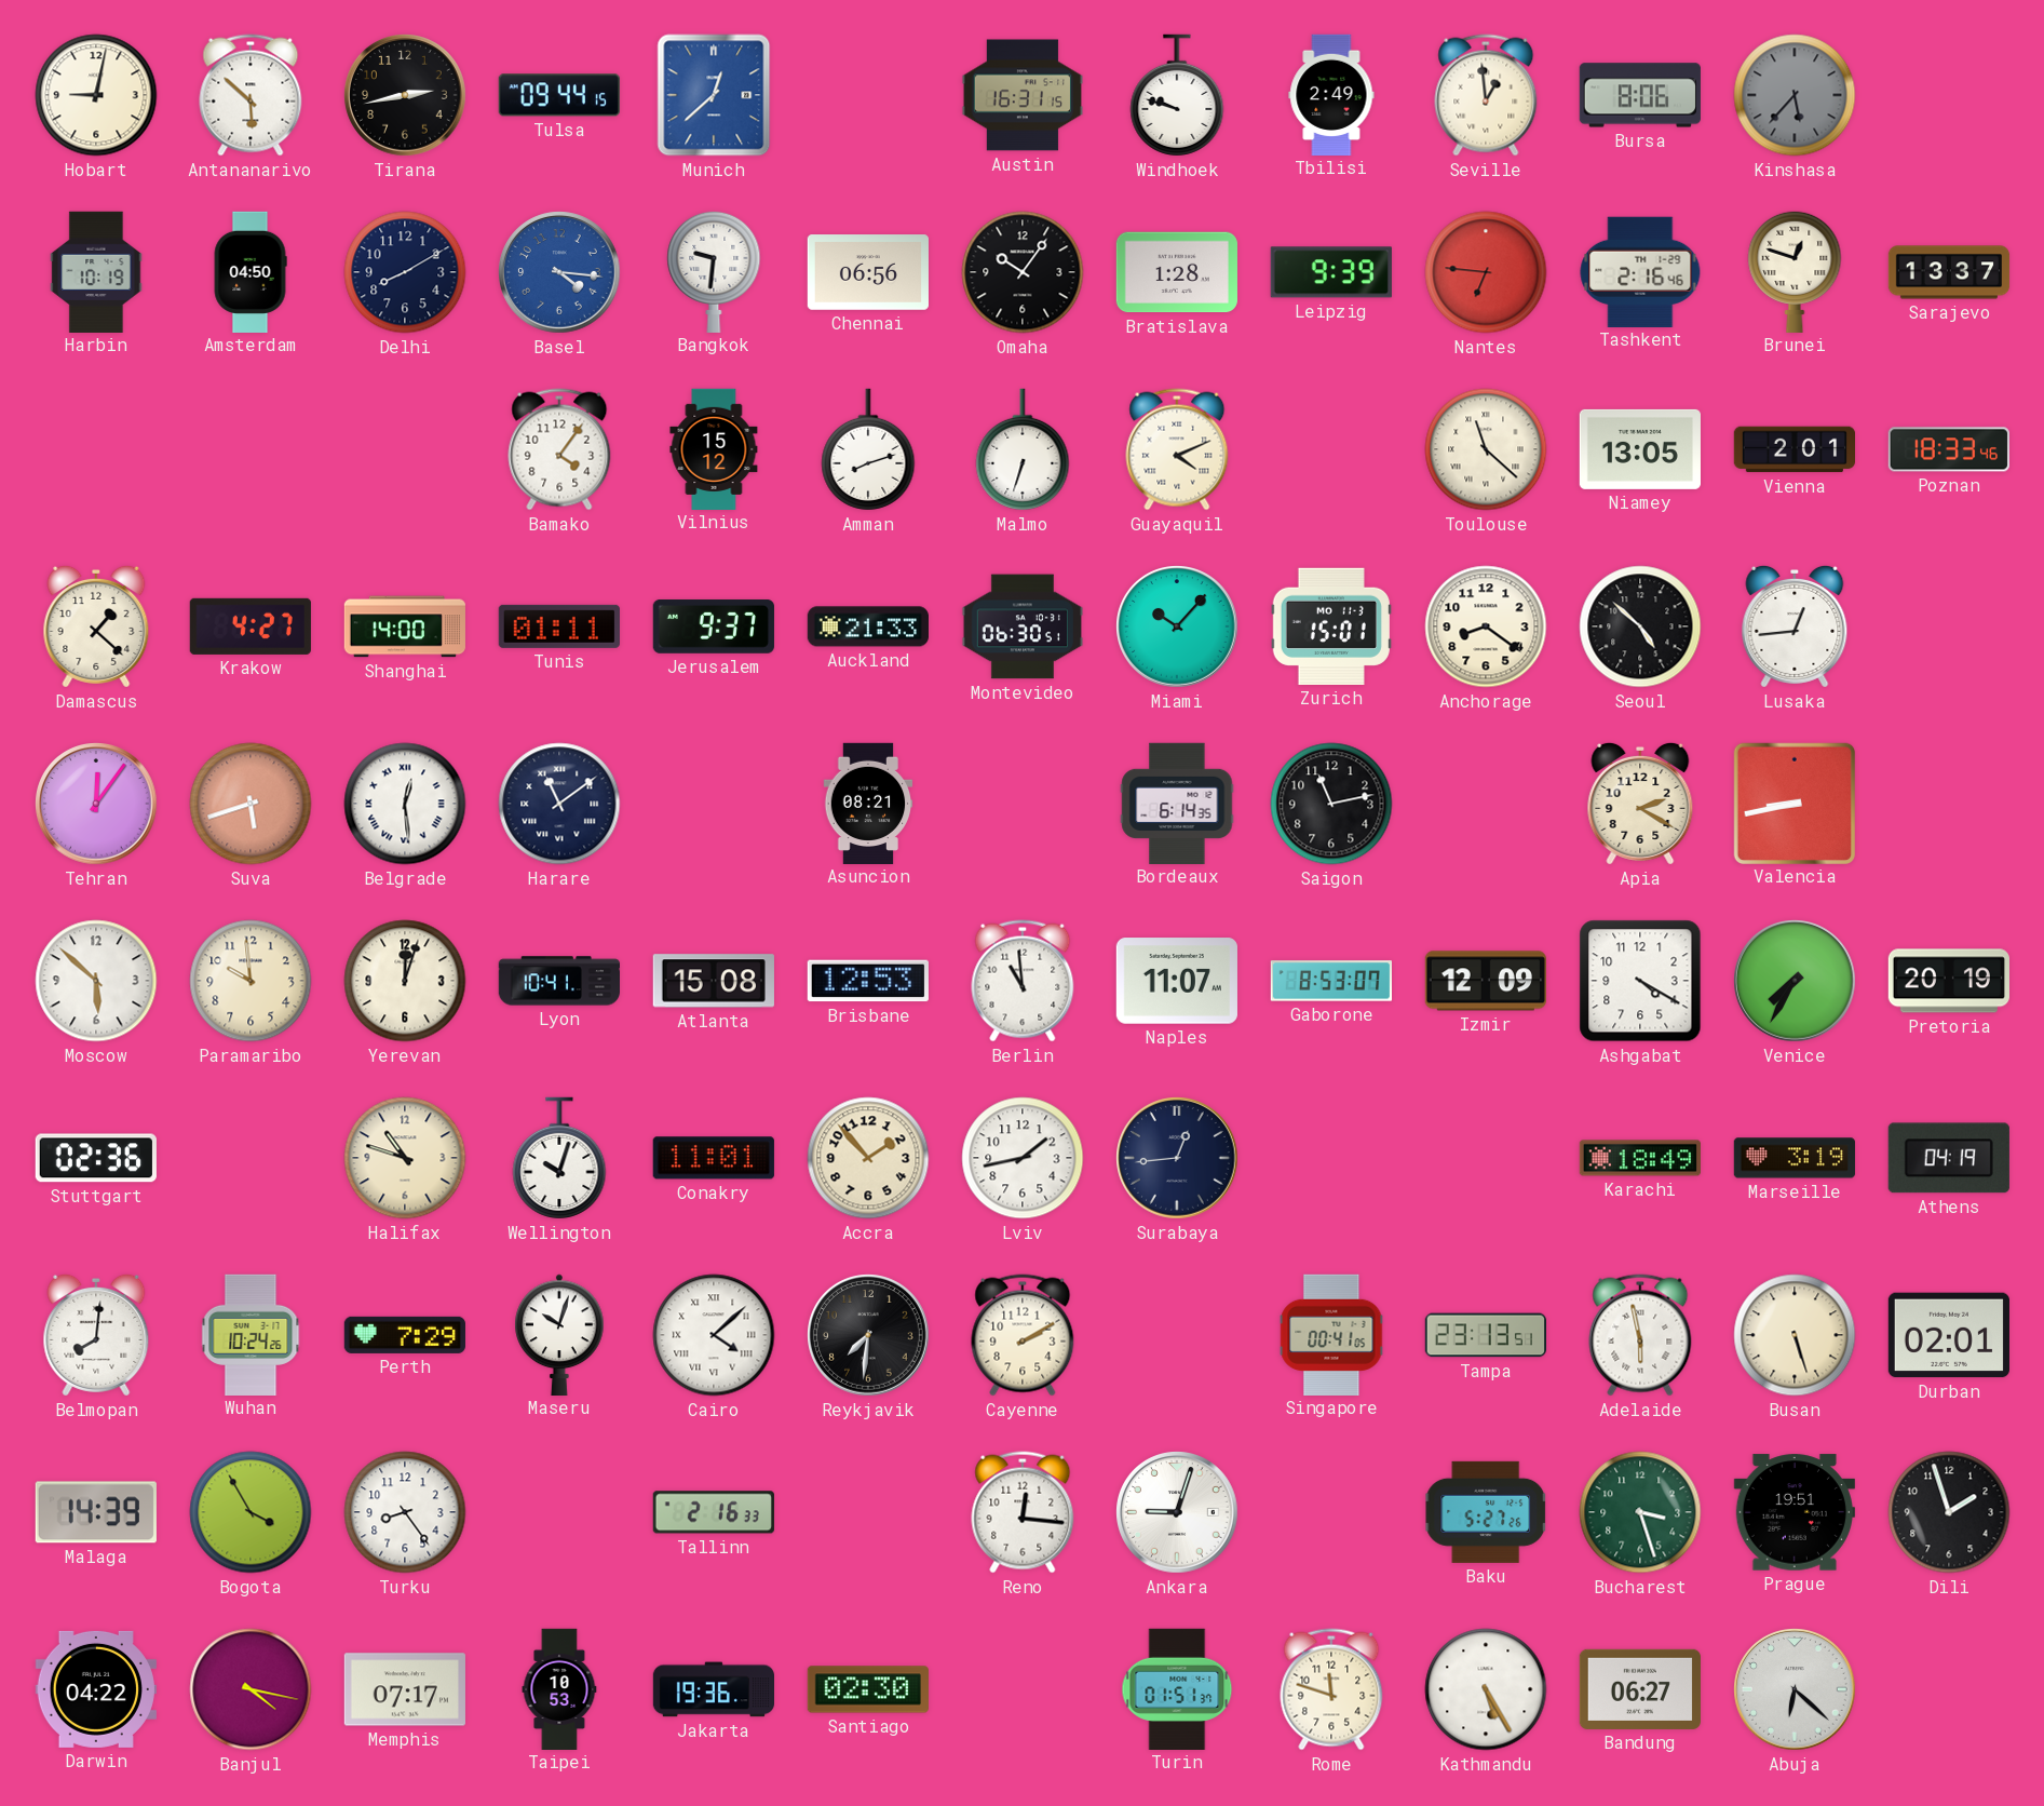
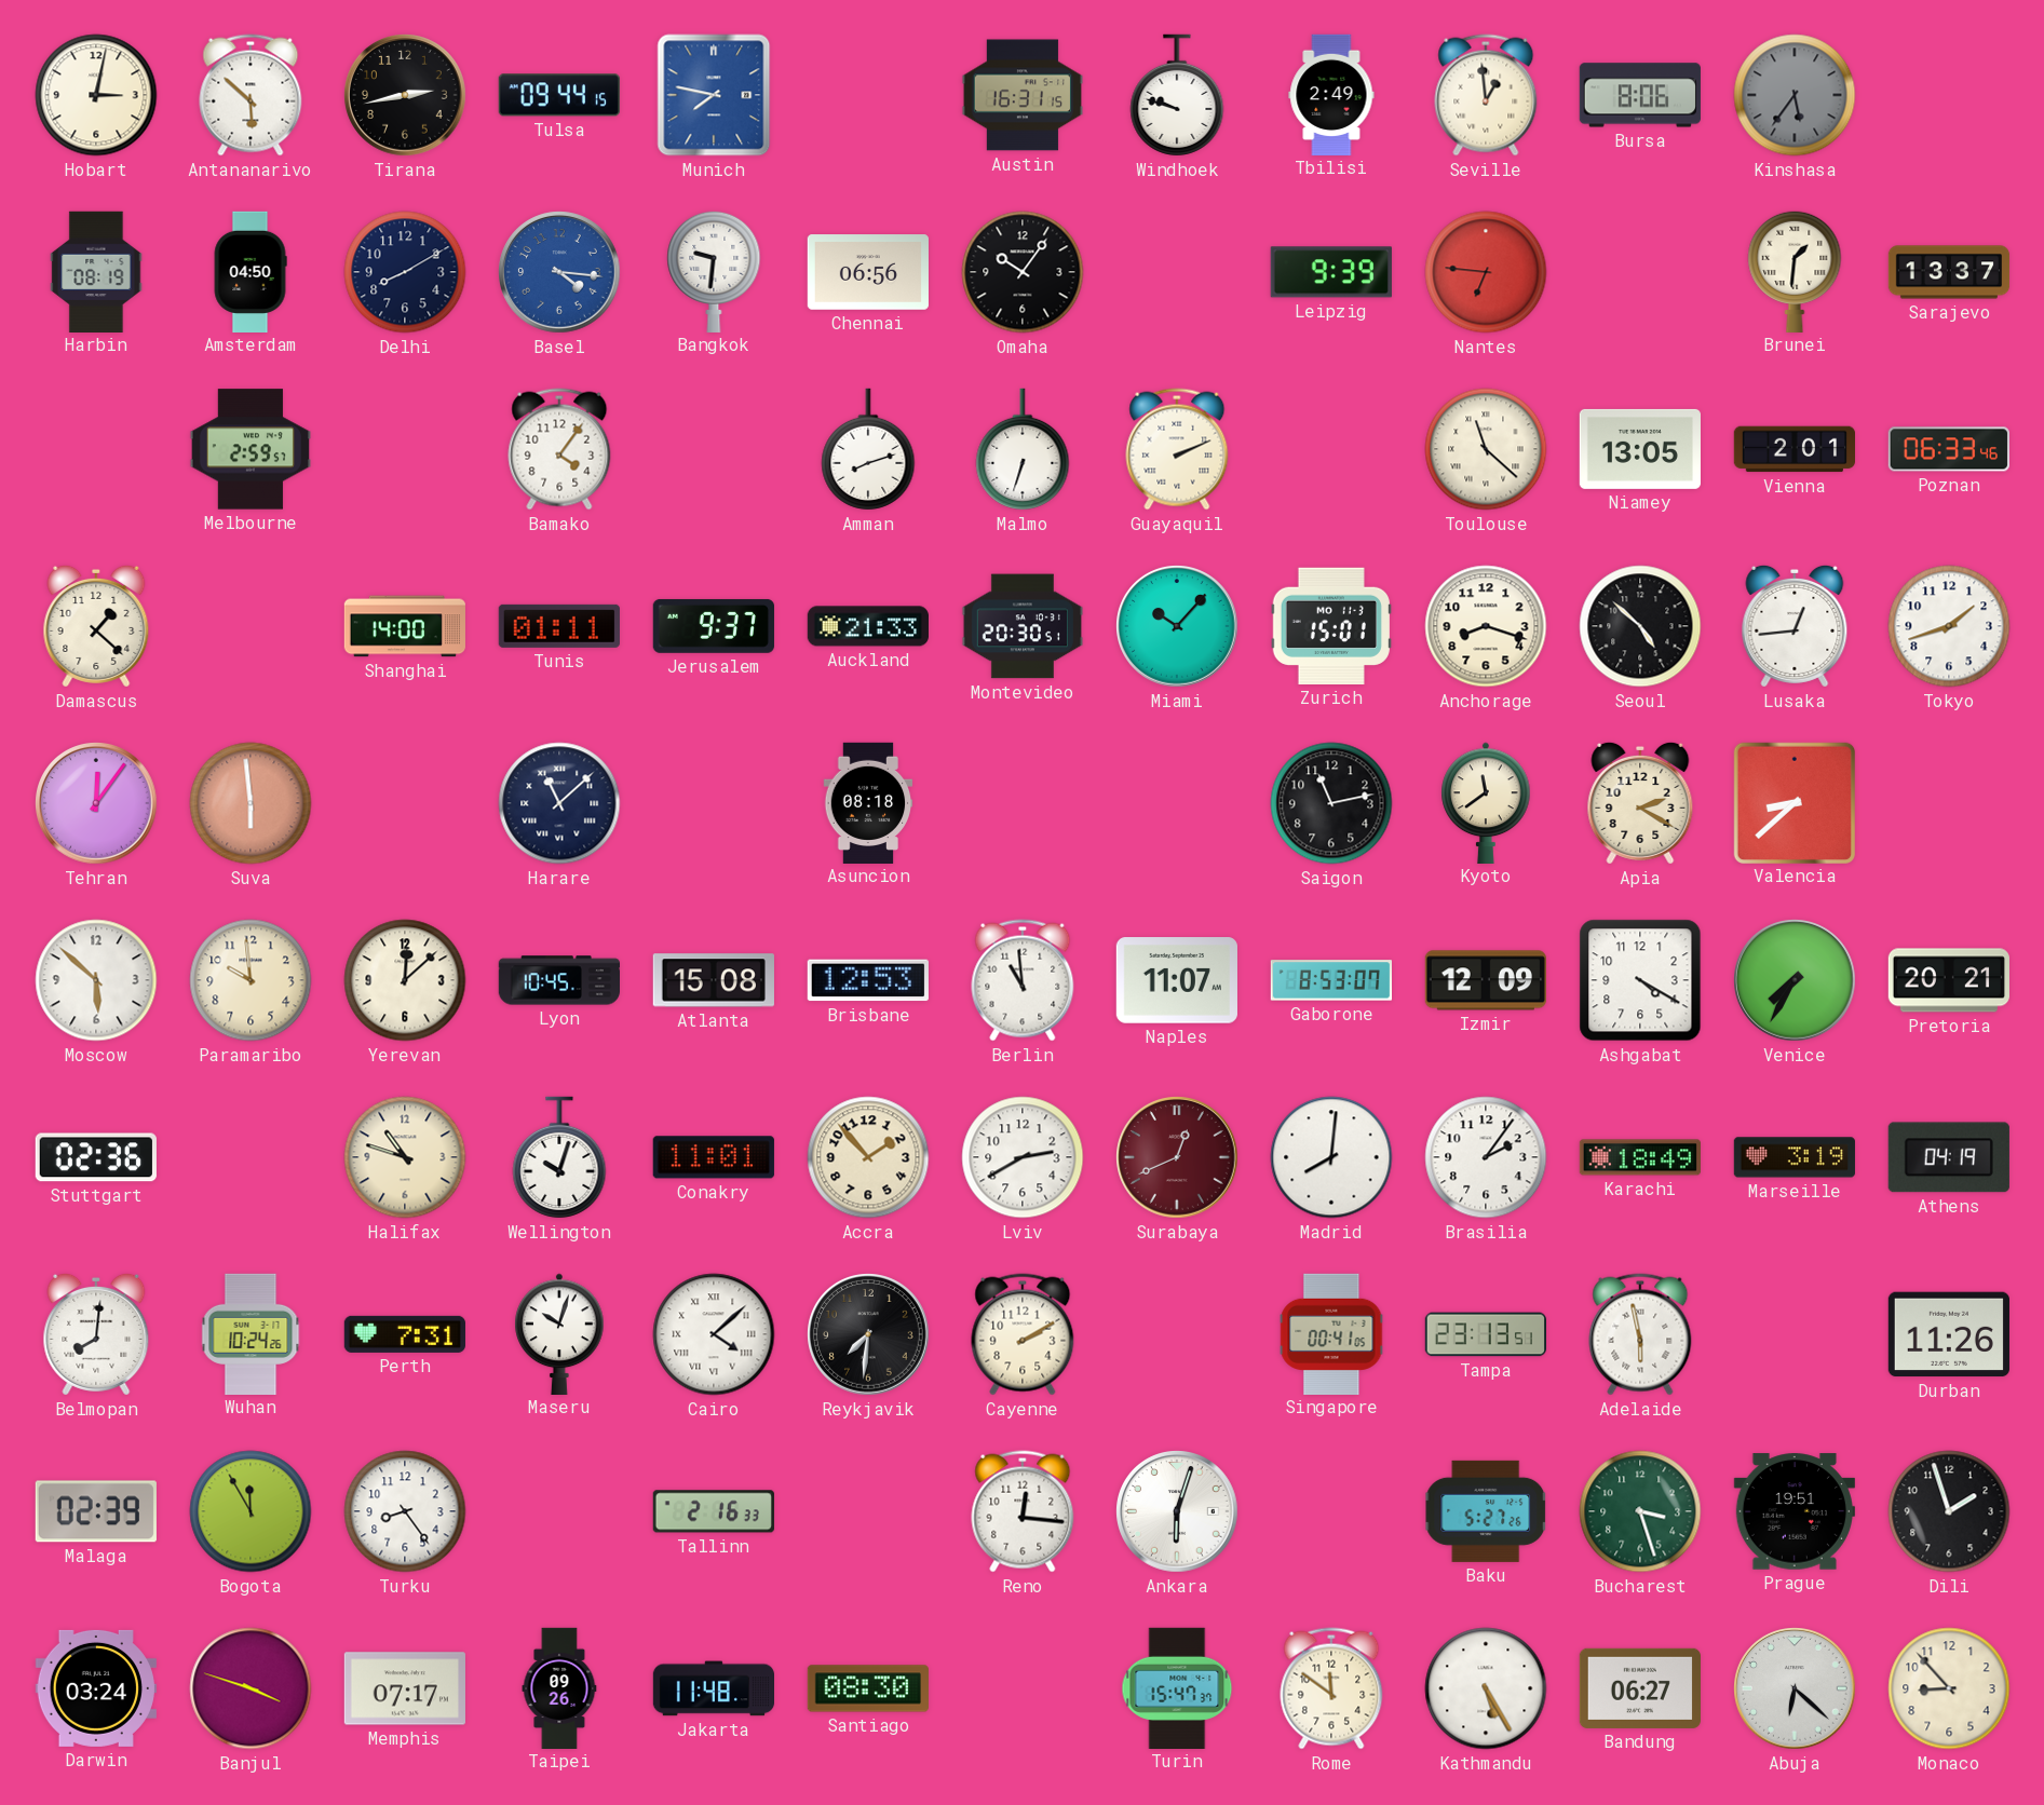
Hobart: 9:02 -> 3:02
Munich: 12:38 -> 7:47
Kinshasa: 5:37 -> 5:36
Harbin: 10:19 -> 08:19
Bratislava: 1:28 -> none
Tashkent: 2:16 -> none
Brunei: 12:48 -> 1:31
Melbourne: none -> 2:59
Vilnius: 15:12 -> none
Guayaquil: 4:11 -> 2:11
Poznan: 18:33 -> 06:33
Krakow: 4:27 -> none
Montevideo: 06:30 -> 20:30
Anchorage: 8:21 -> 8:18
Tokyo: none -> 1:42
Suva: 5:42 -> 5:59
Belgrade: 12:29 -> none
Harare: 11:09 -> 11:08
Asuncion: 08:21 -> 08:18
Bordeaux: 6:14 -> none
Kyoto: none -> 11:39
Valencia: 8:43 -> 8:38
Yerevan: 12:03 -> 12:08
Lyon: 10:41 -> 10:45
Pretoria: 20:19 -> 20:21
Lviv: 1:43 -> 2:40
Surabaya: 12:44 -> 12:41
Surabaya dial: navy -> burgundy
Madrid: none -> 8:01
Brasilia: none -> 2:06
Perth: 7:29 -> 7:31
Busan: 5:27 -> none
Durban: 02:01 -> 11:26
Malaga: 14:39 -> 02:39
Bogota: 3:55 -> 11:55
Ankara: 9:03 -> 6:03
Darwin: 04:22 -> 03:24
Banjul: 4:17 -> 3:48
Taipei: 10:53 -> 09:26
Jakarta: 19:36 -> 11:48
Santiago: 02:30 -> 08:30
Turin: 01:51 -> 15:47
Rome: 11:48 -> 11:51
Monaco: none -> 8:53
